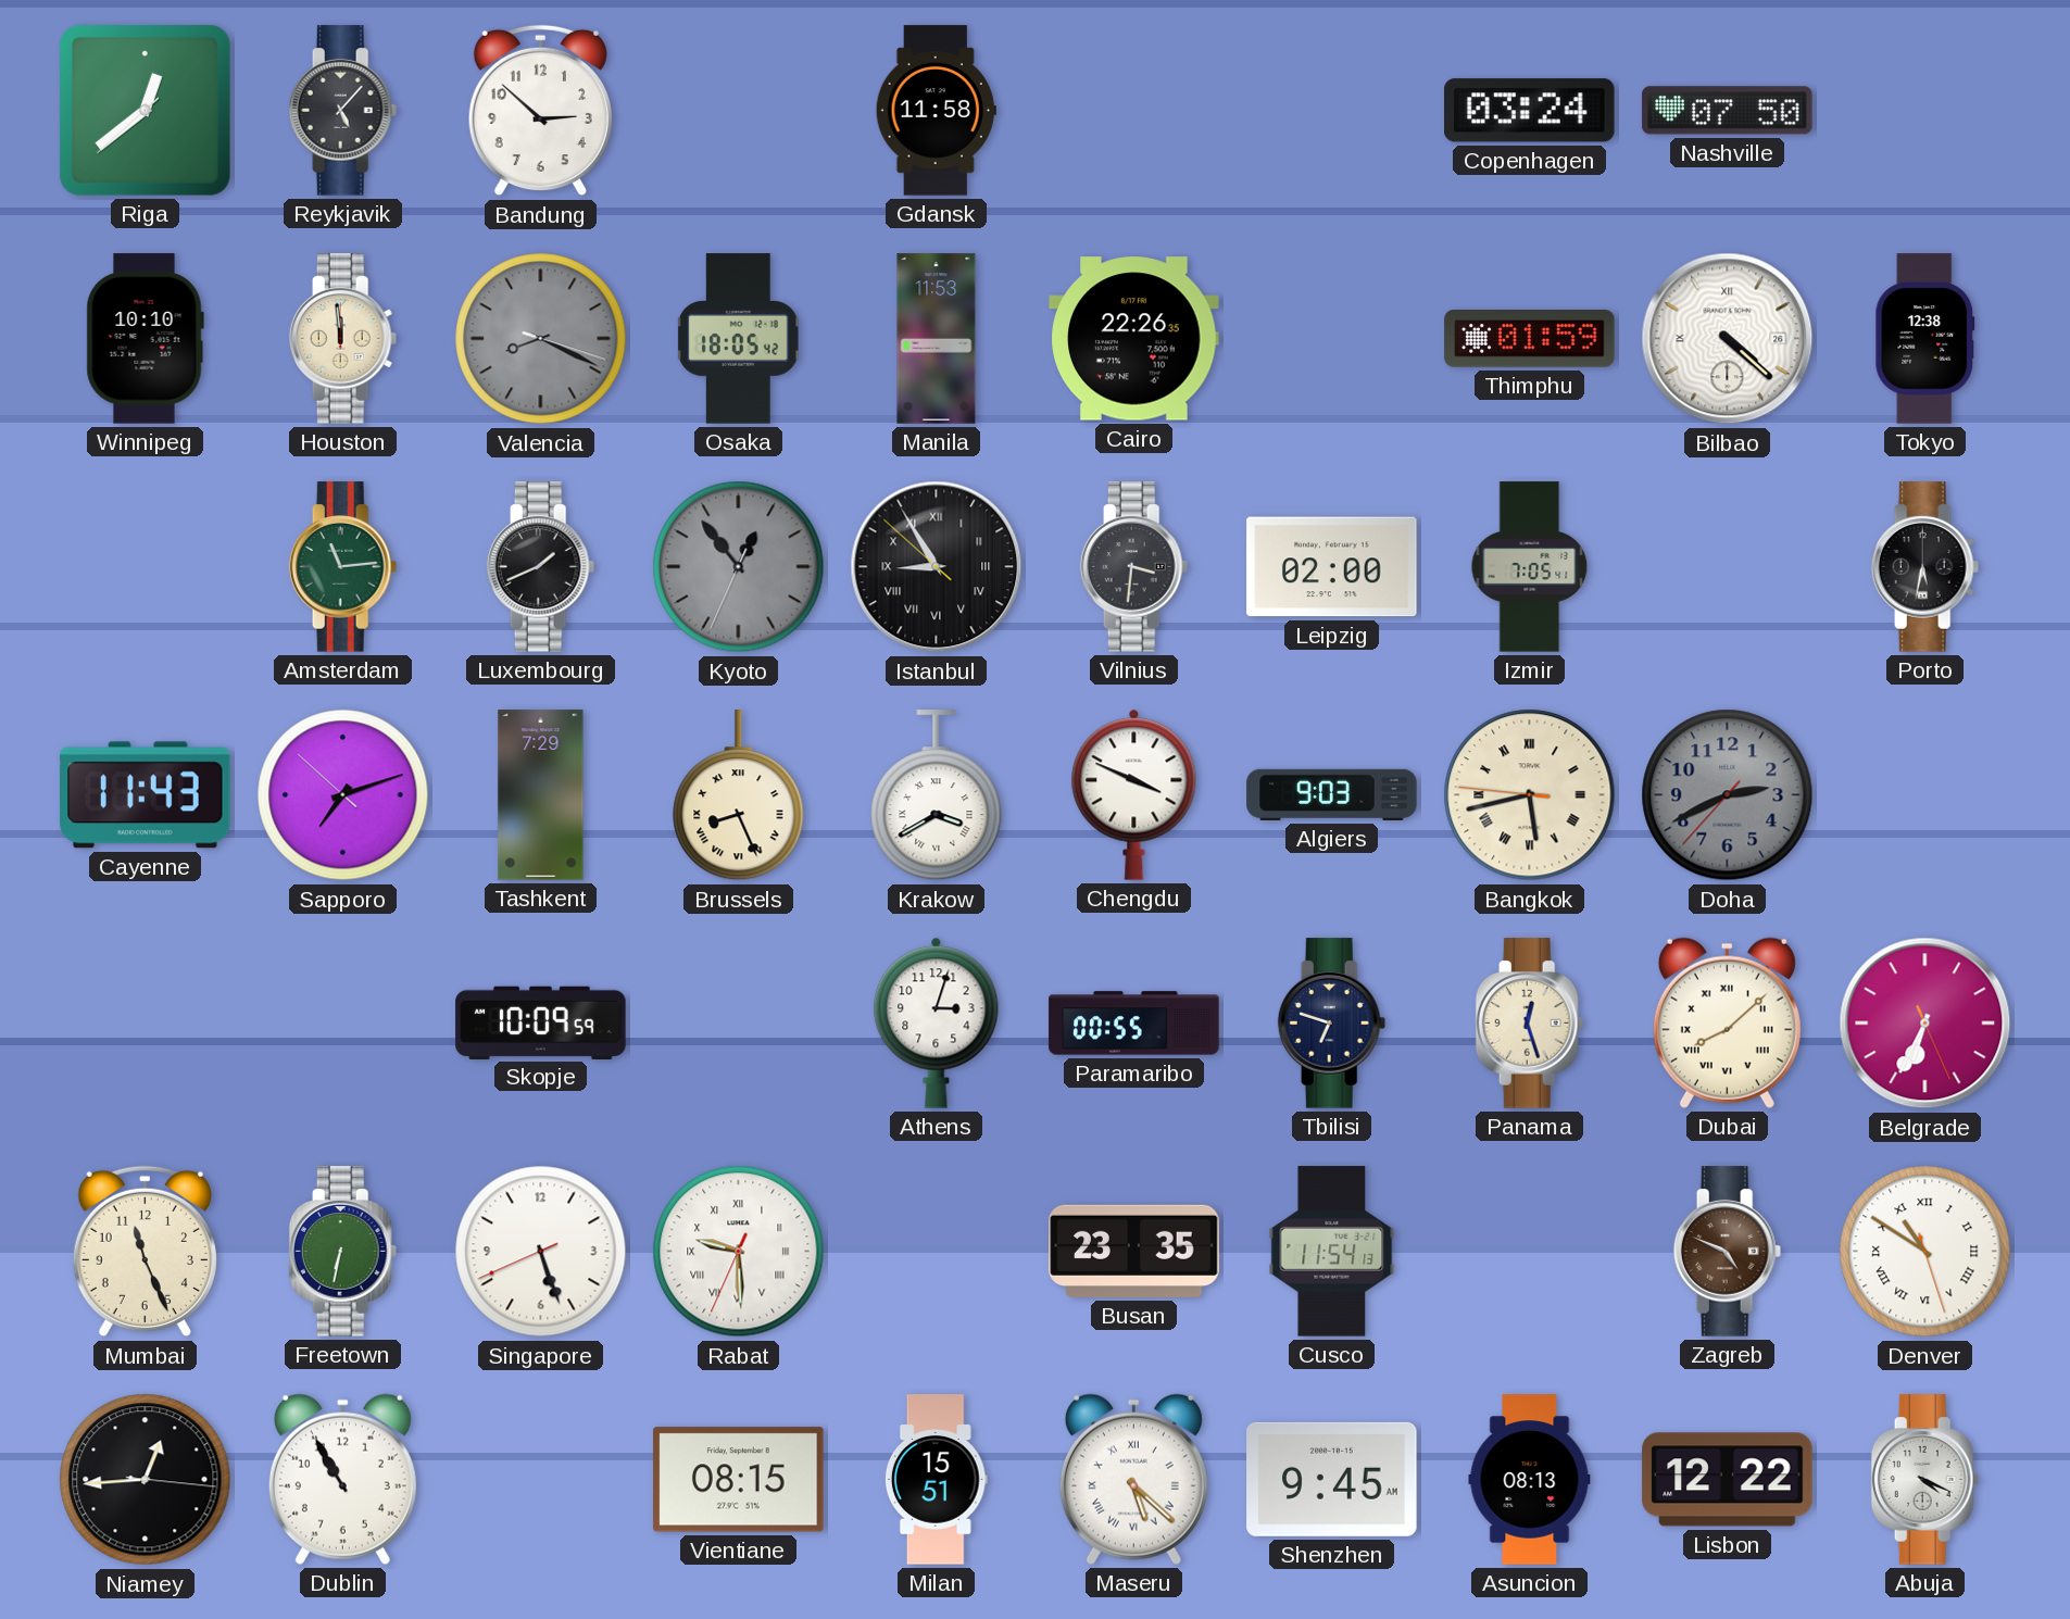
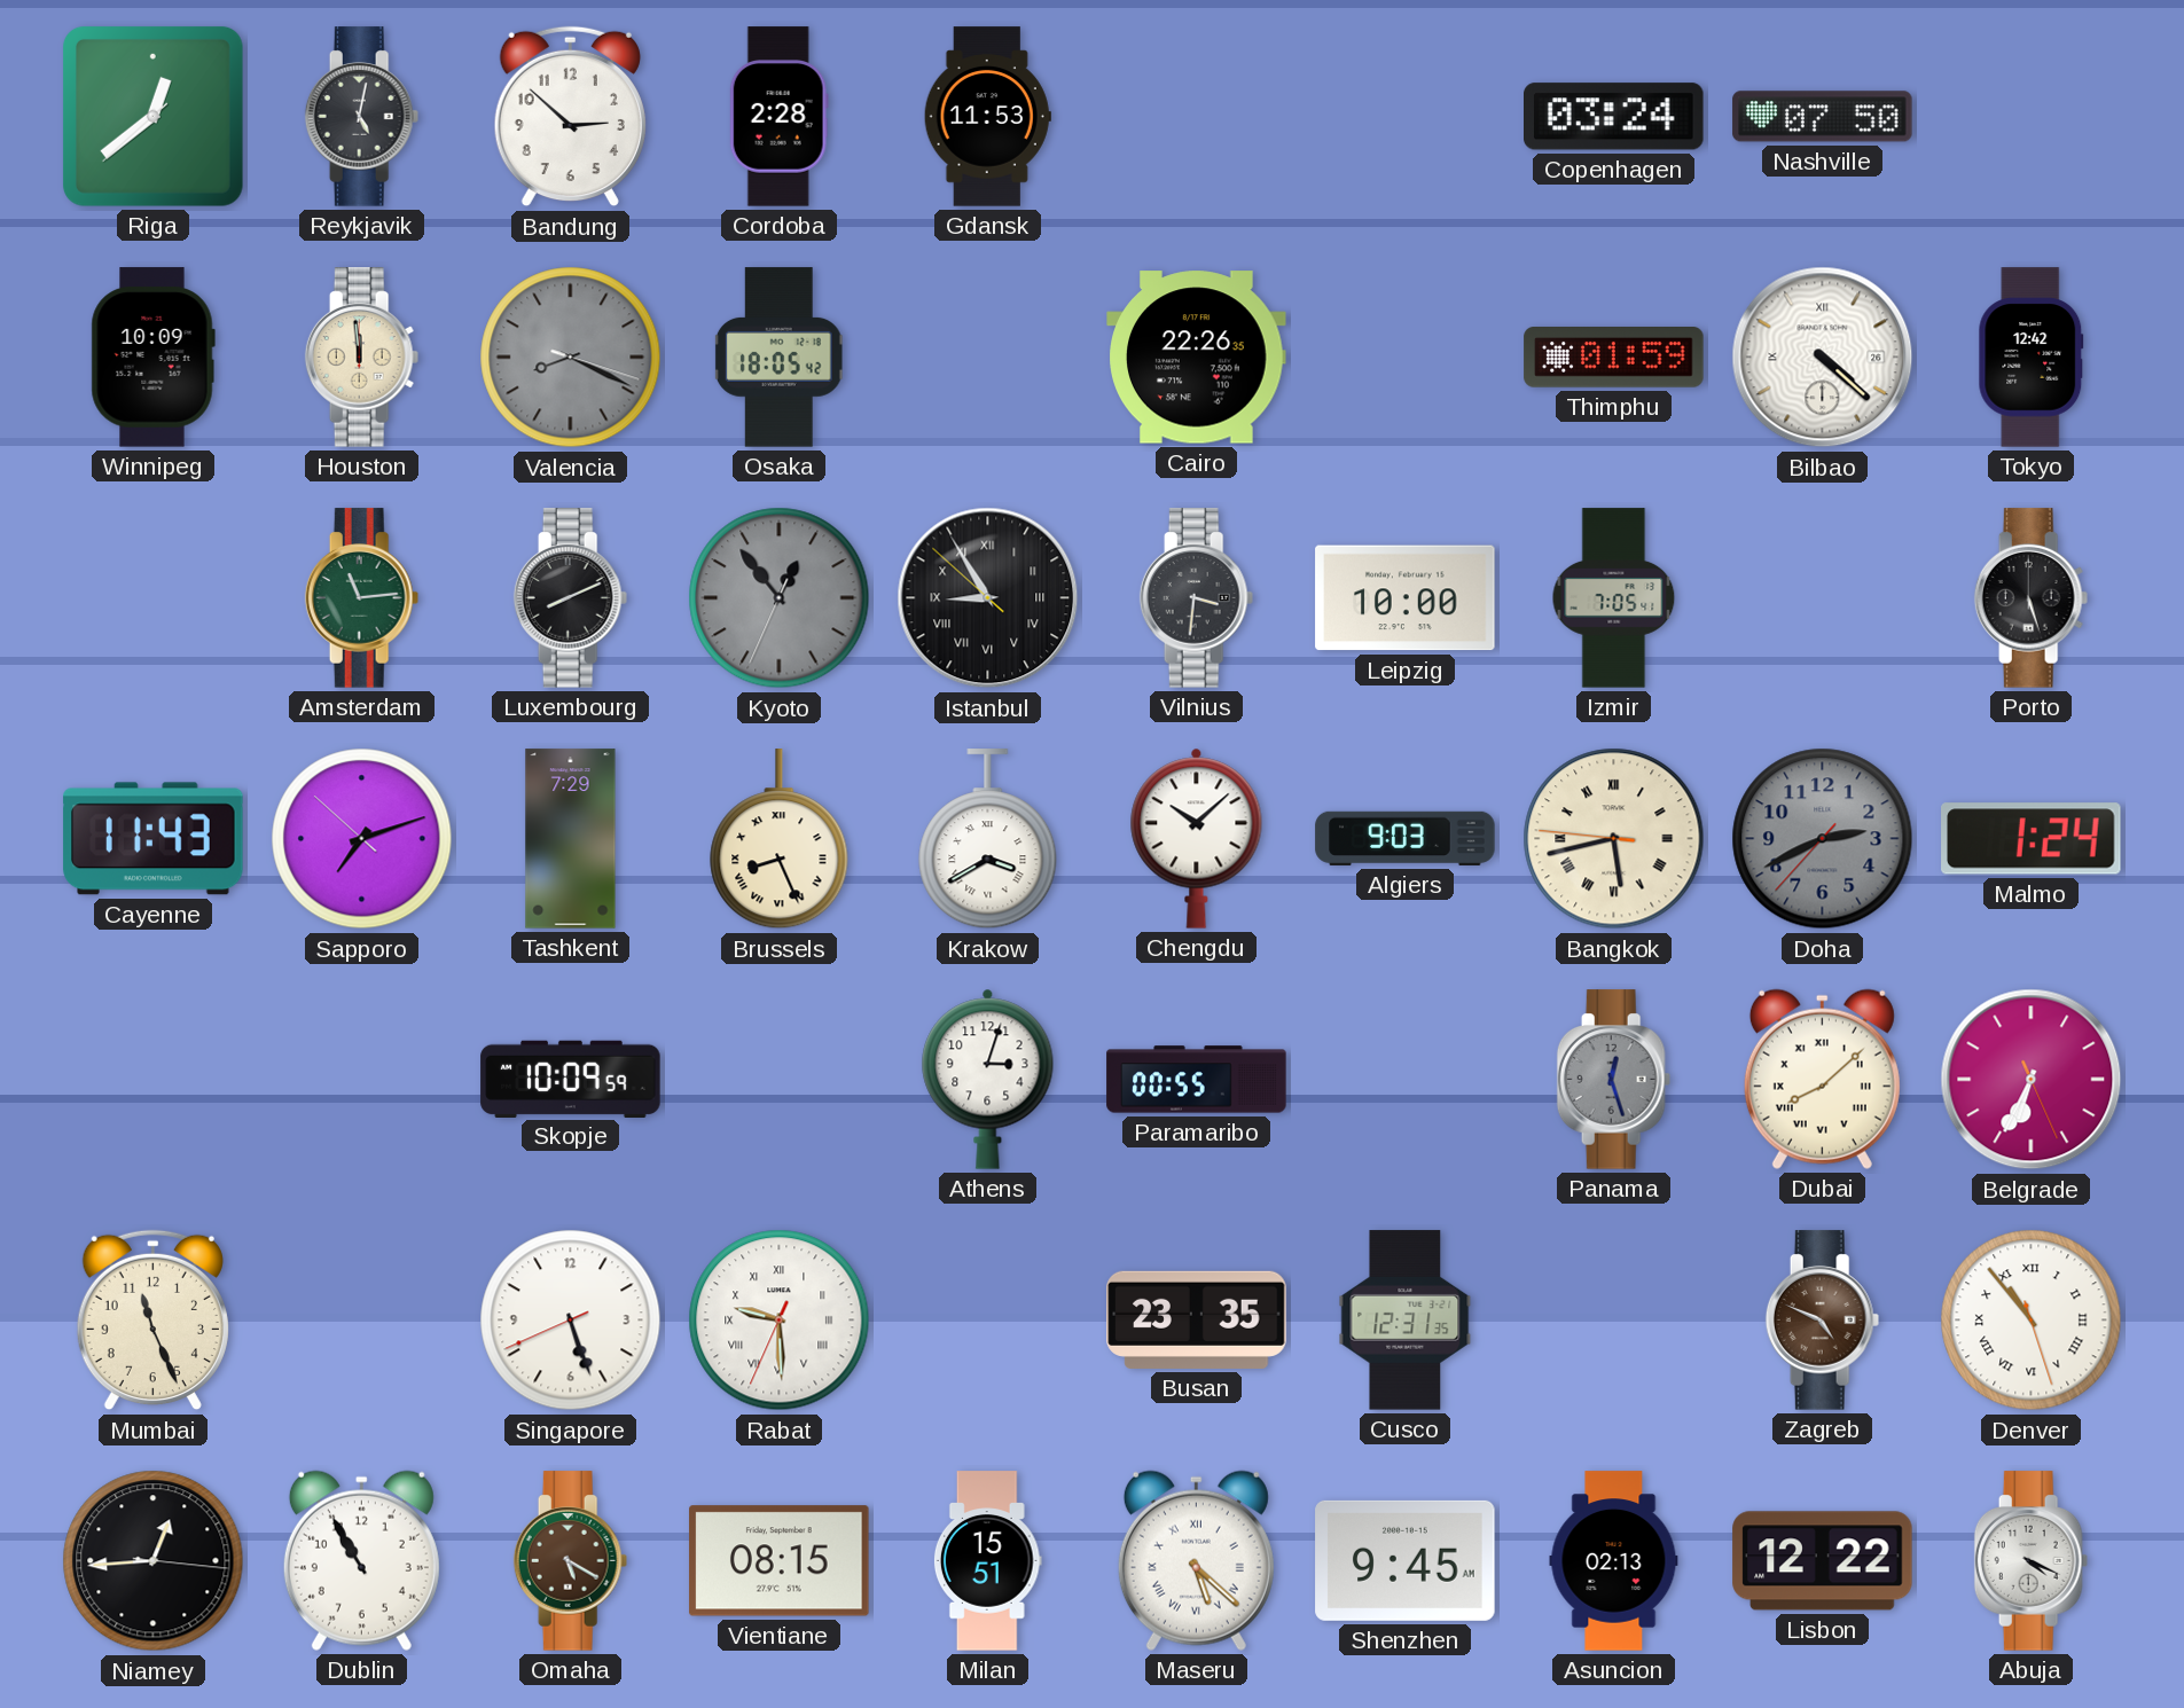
Reykjavik: 5:07 -> 5:02
Cordoba: none -> 2:28
Gdansk: 11:58 -> 11:53
Winnipeg: 10:10 -> 10:09
Manila: 11:53 -> none
Tokyo: 12:38 -> 12:42
Luxembourg: 1:41 -> 8:11
Leipzig: 02:00 -> 10:00
Porto: 5:32 -> 5:27
Chengdu: 3:49 -> 10:08
Malmo: none -> 1:24
Tbilisi: 6:48 -> none
Panama dial: cream -> grey
Freetown: 6:32 -> none
Cusco: 11:54 -> 12:31
Denver: 10:50 -> 10:53
Omaha: none -> 5:20
Asuncion: 08:13 -> 02:13
